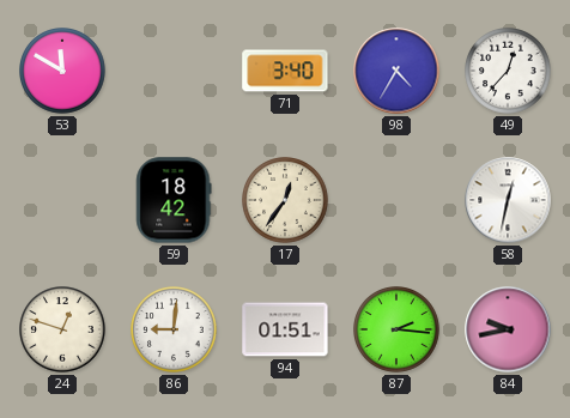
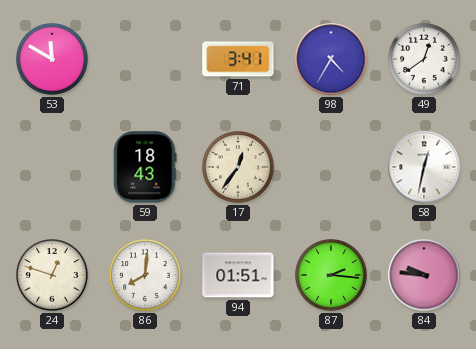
71: 3:40 -> 3:41
49: 12:37 -> 12:39
59: 18:42 -> 18:43
86: 9:01 -> 8:01
84: 9:43 -> 9:46
